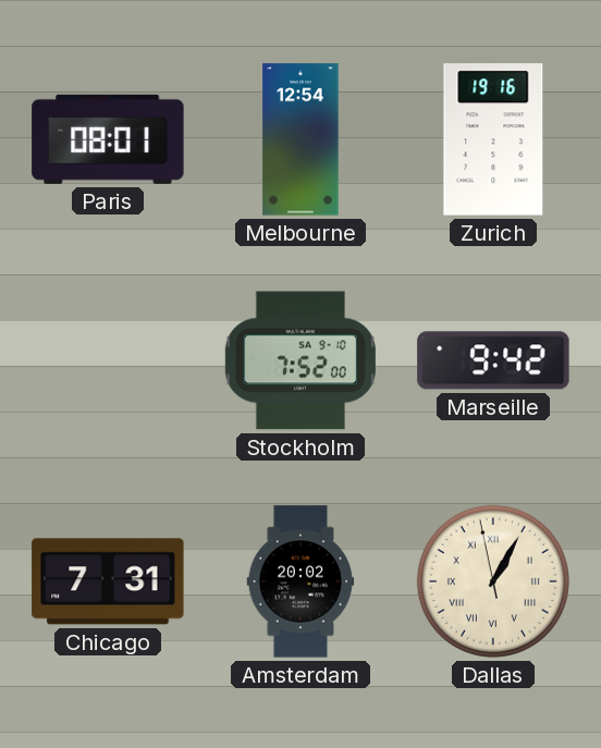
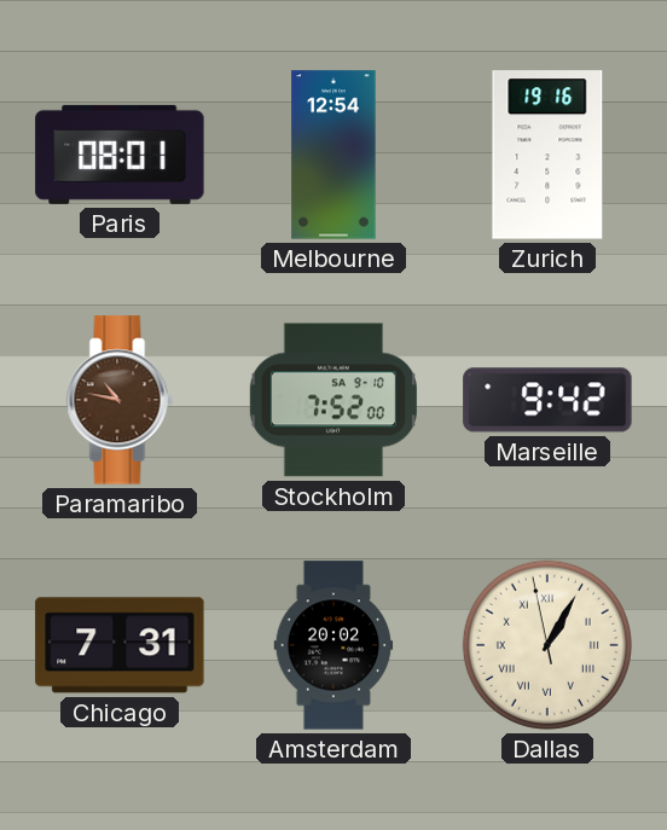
Paramaribo: none -> 10:47
